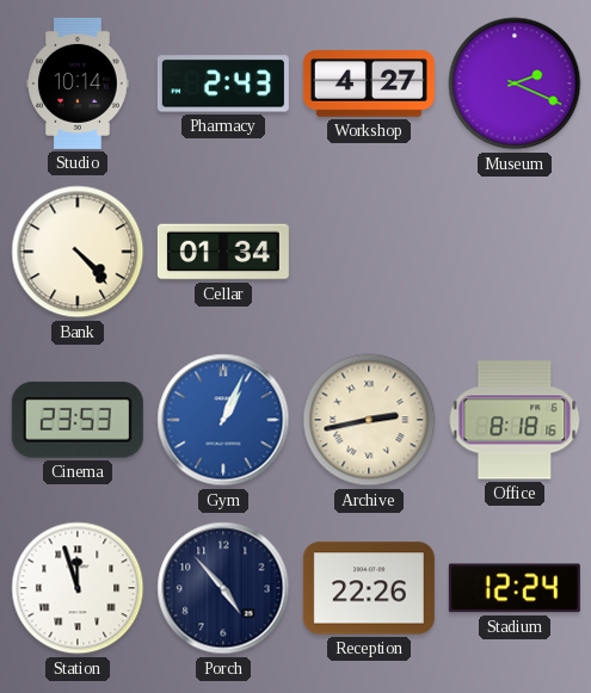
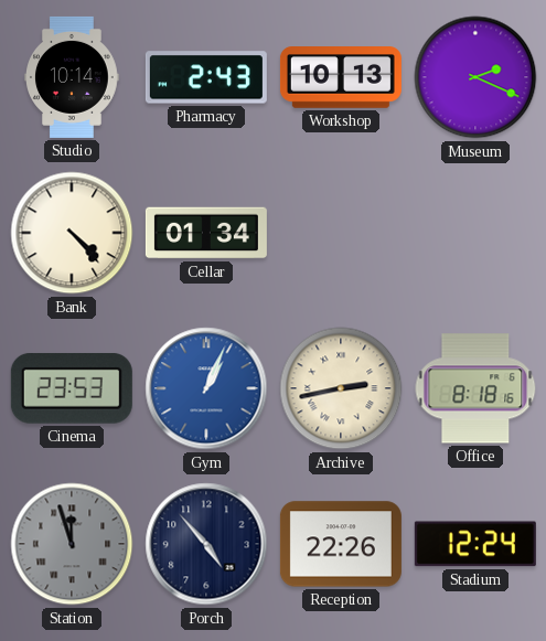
Workshop: 4:27 -> 10:13
Station dial: white -> grey
